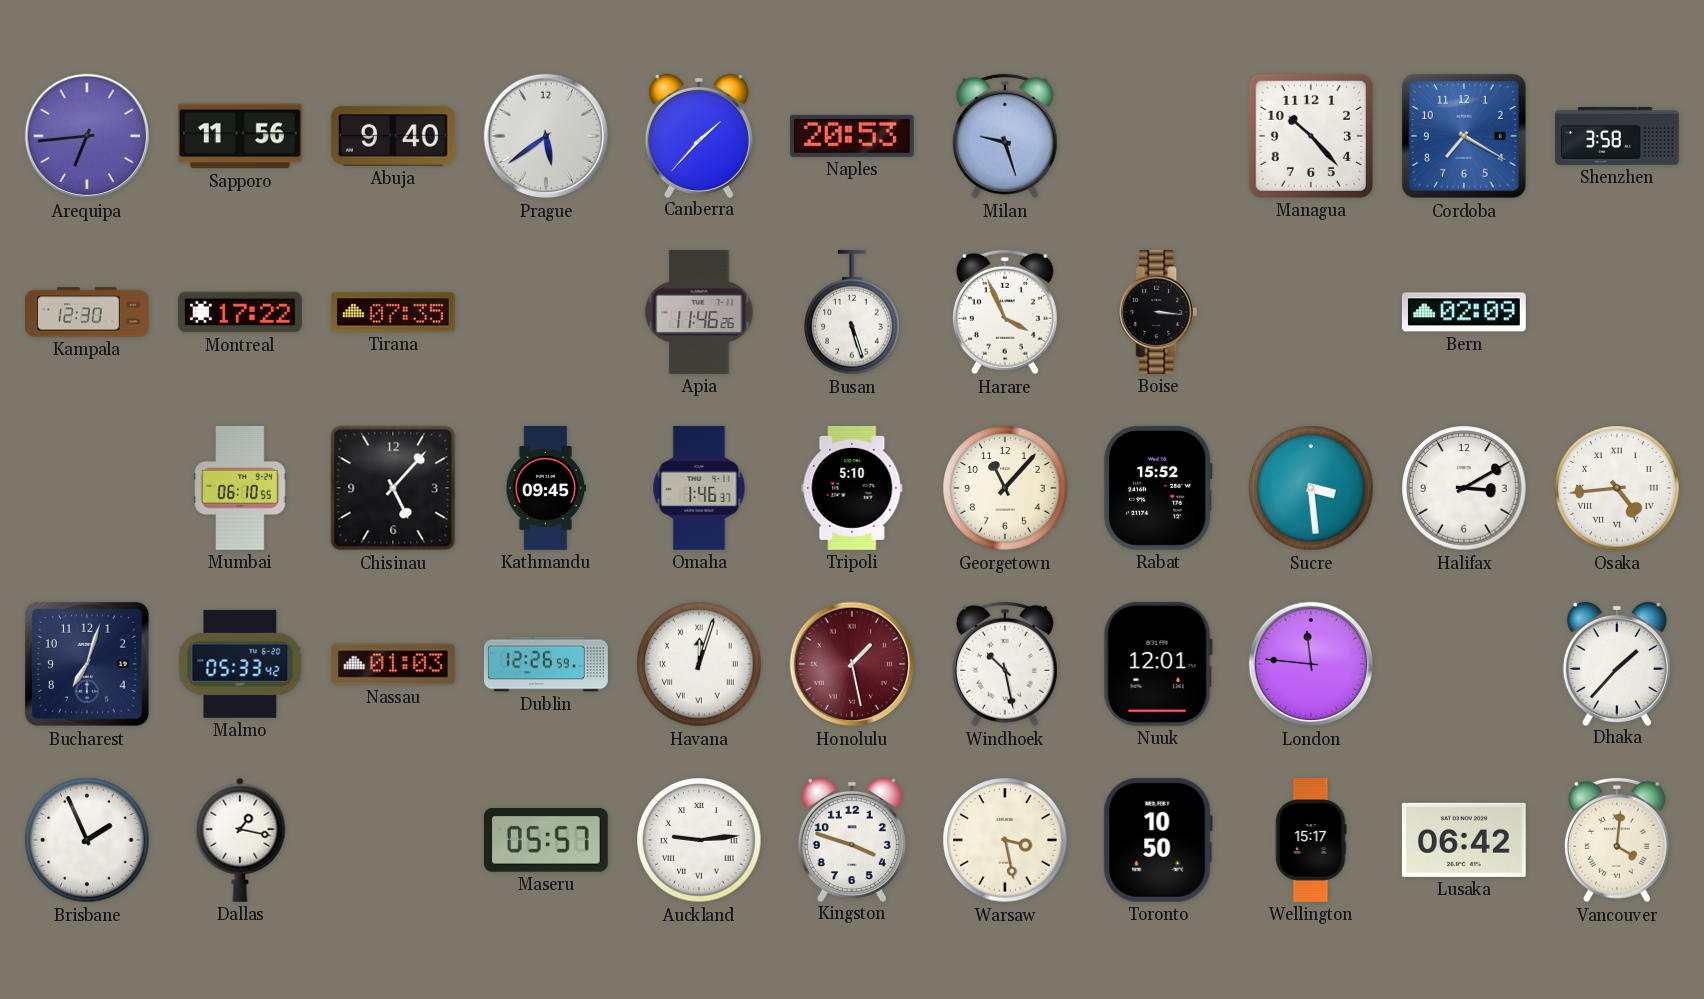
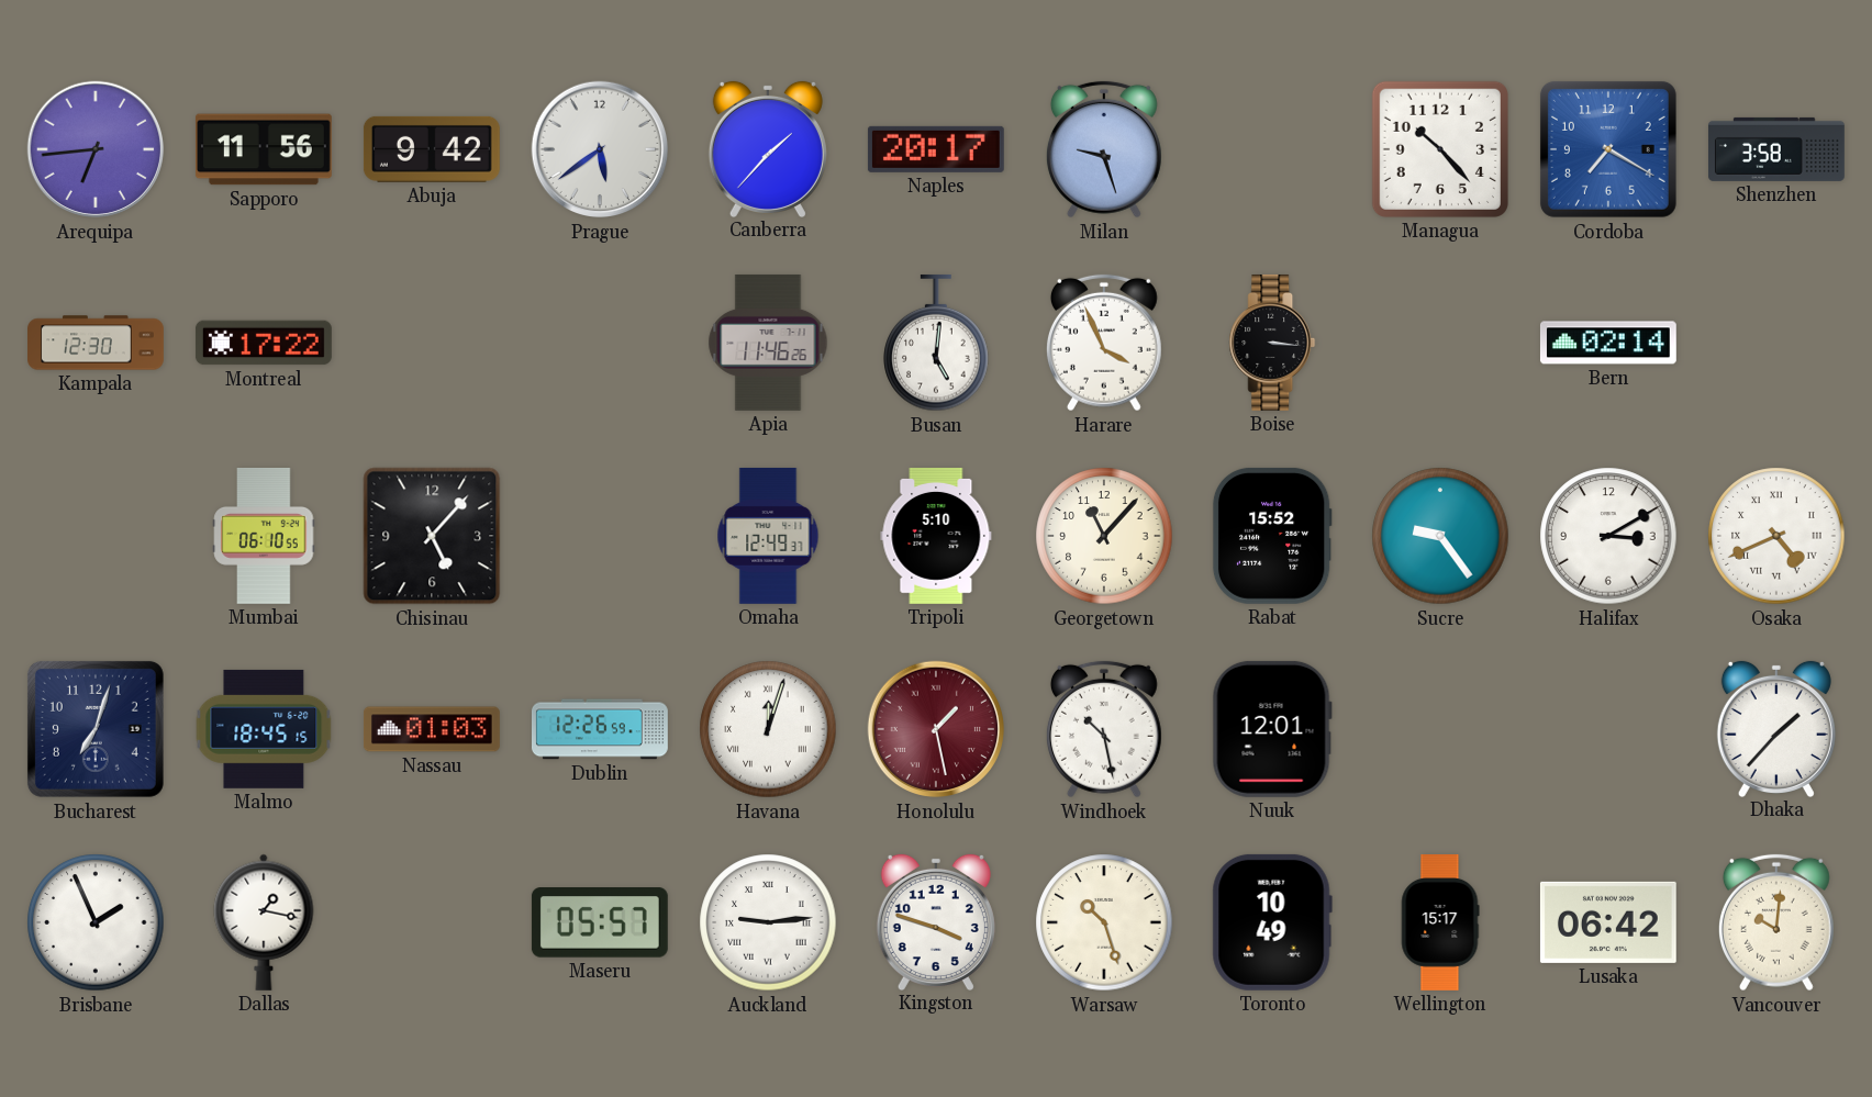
Abuja: 9:40 -> 9:42
Naples: 20:53 -> 20:17
Tirana: 07:35 -> none
Busan: 5:27 -> 5:01
Bern: 02:09 -> 02:14
Kathmandu: 09:45 -> none
Omaha: 1:46 -> 12:49
Sucre: 3:29 -> 9:24
Osaka: 4:44 -> 4:41
Malmo: 05:33 -> 18:45
London: 11:46 -> none
Warsaw: 3:28 -> 10:27
Toronto: 10:50 -> 10:49
Vancouver: 4:01 -> 10:01
